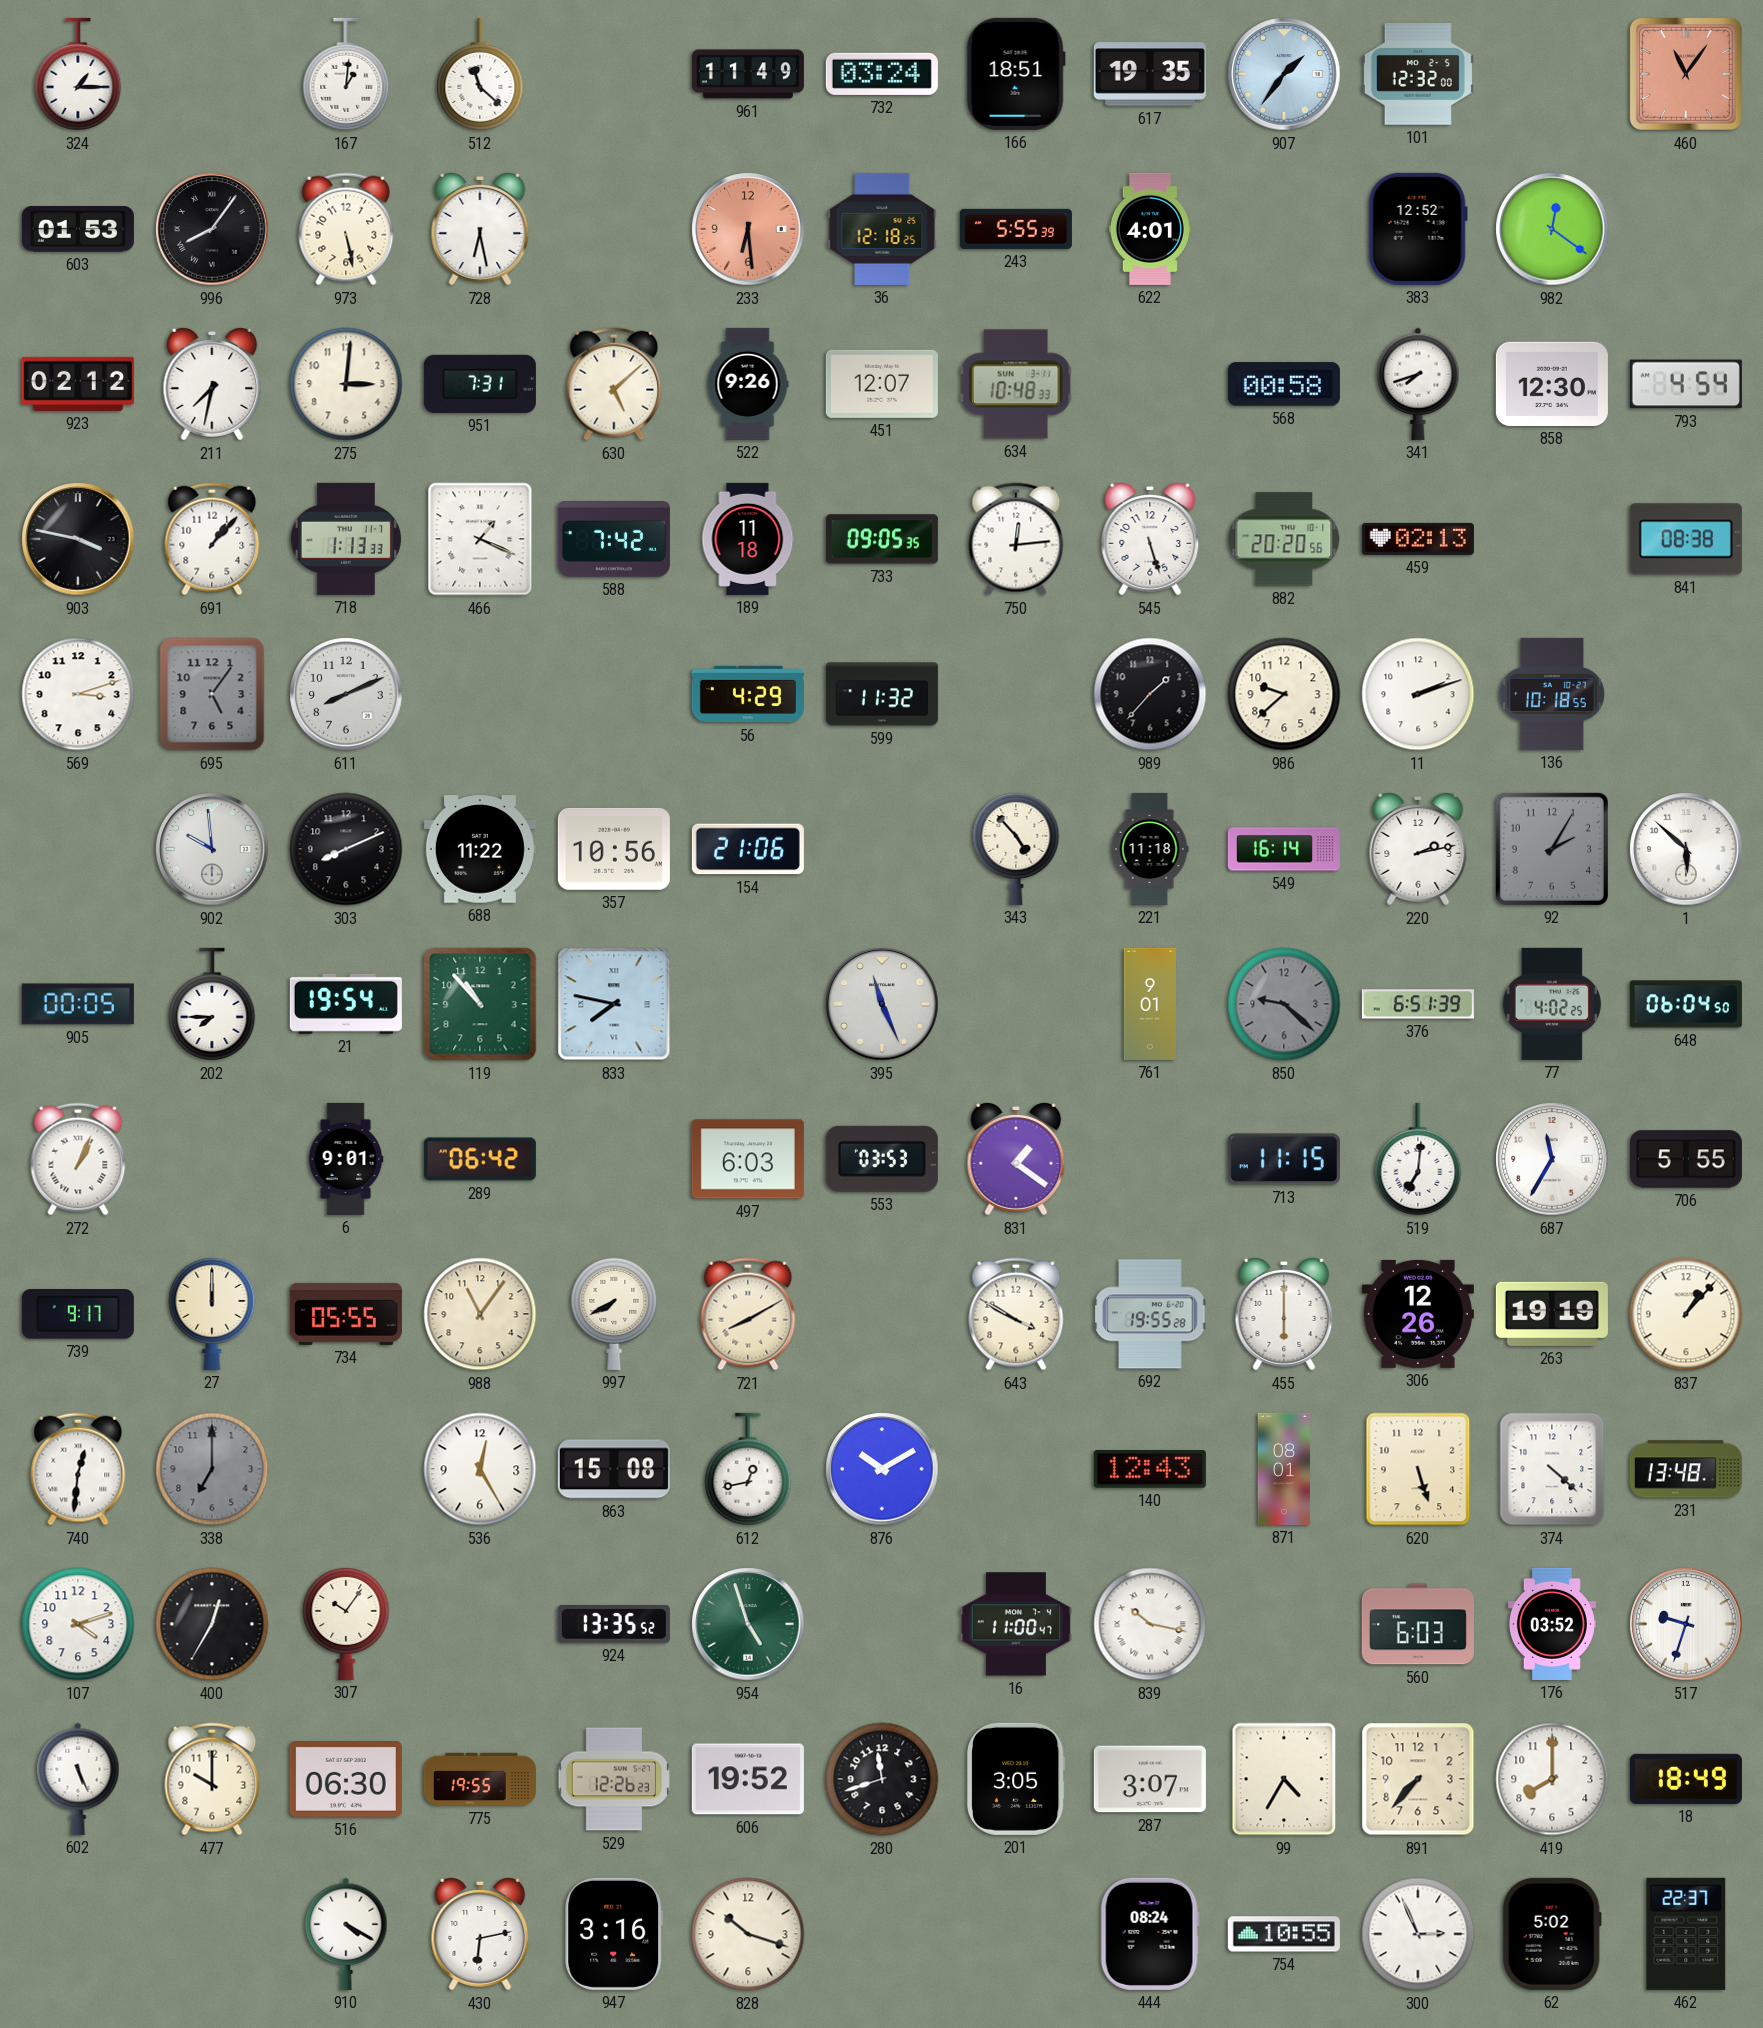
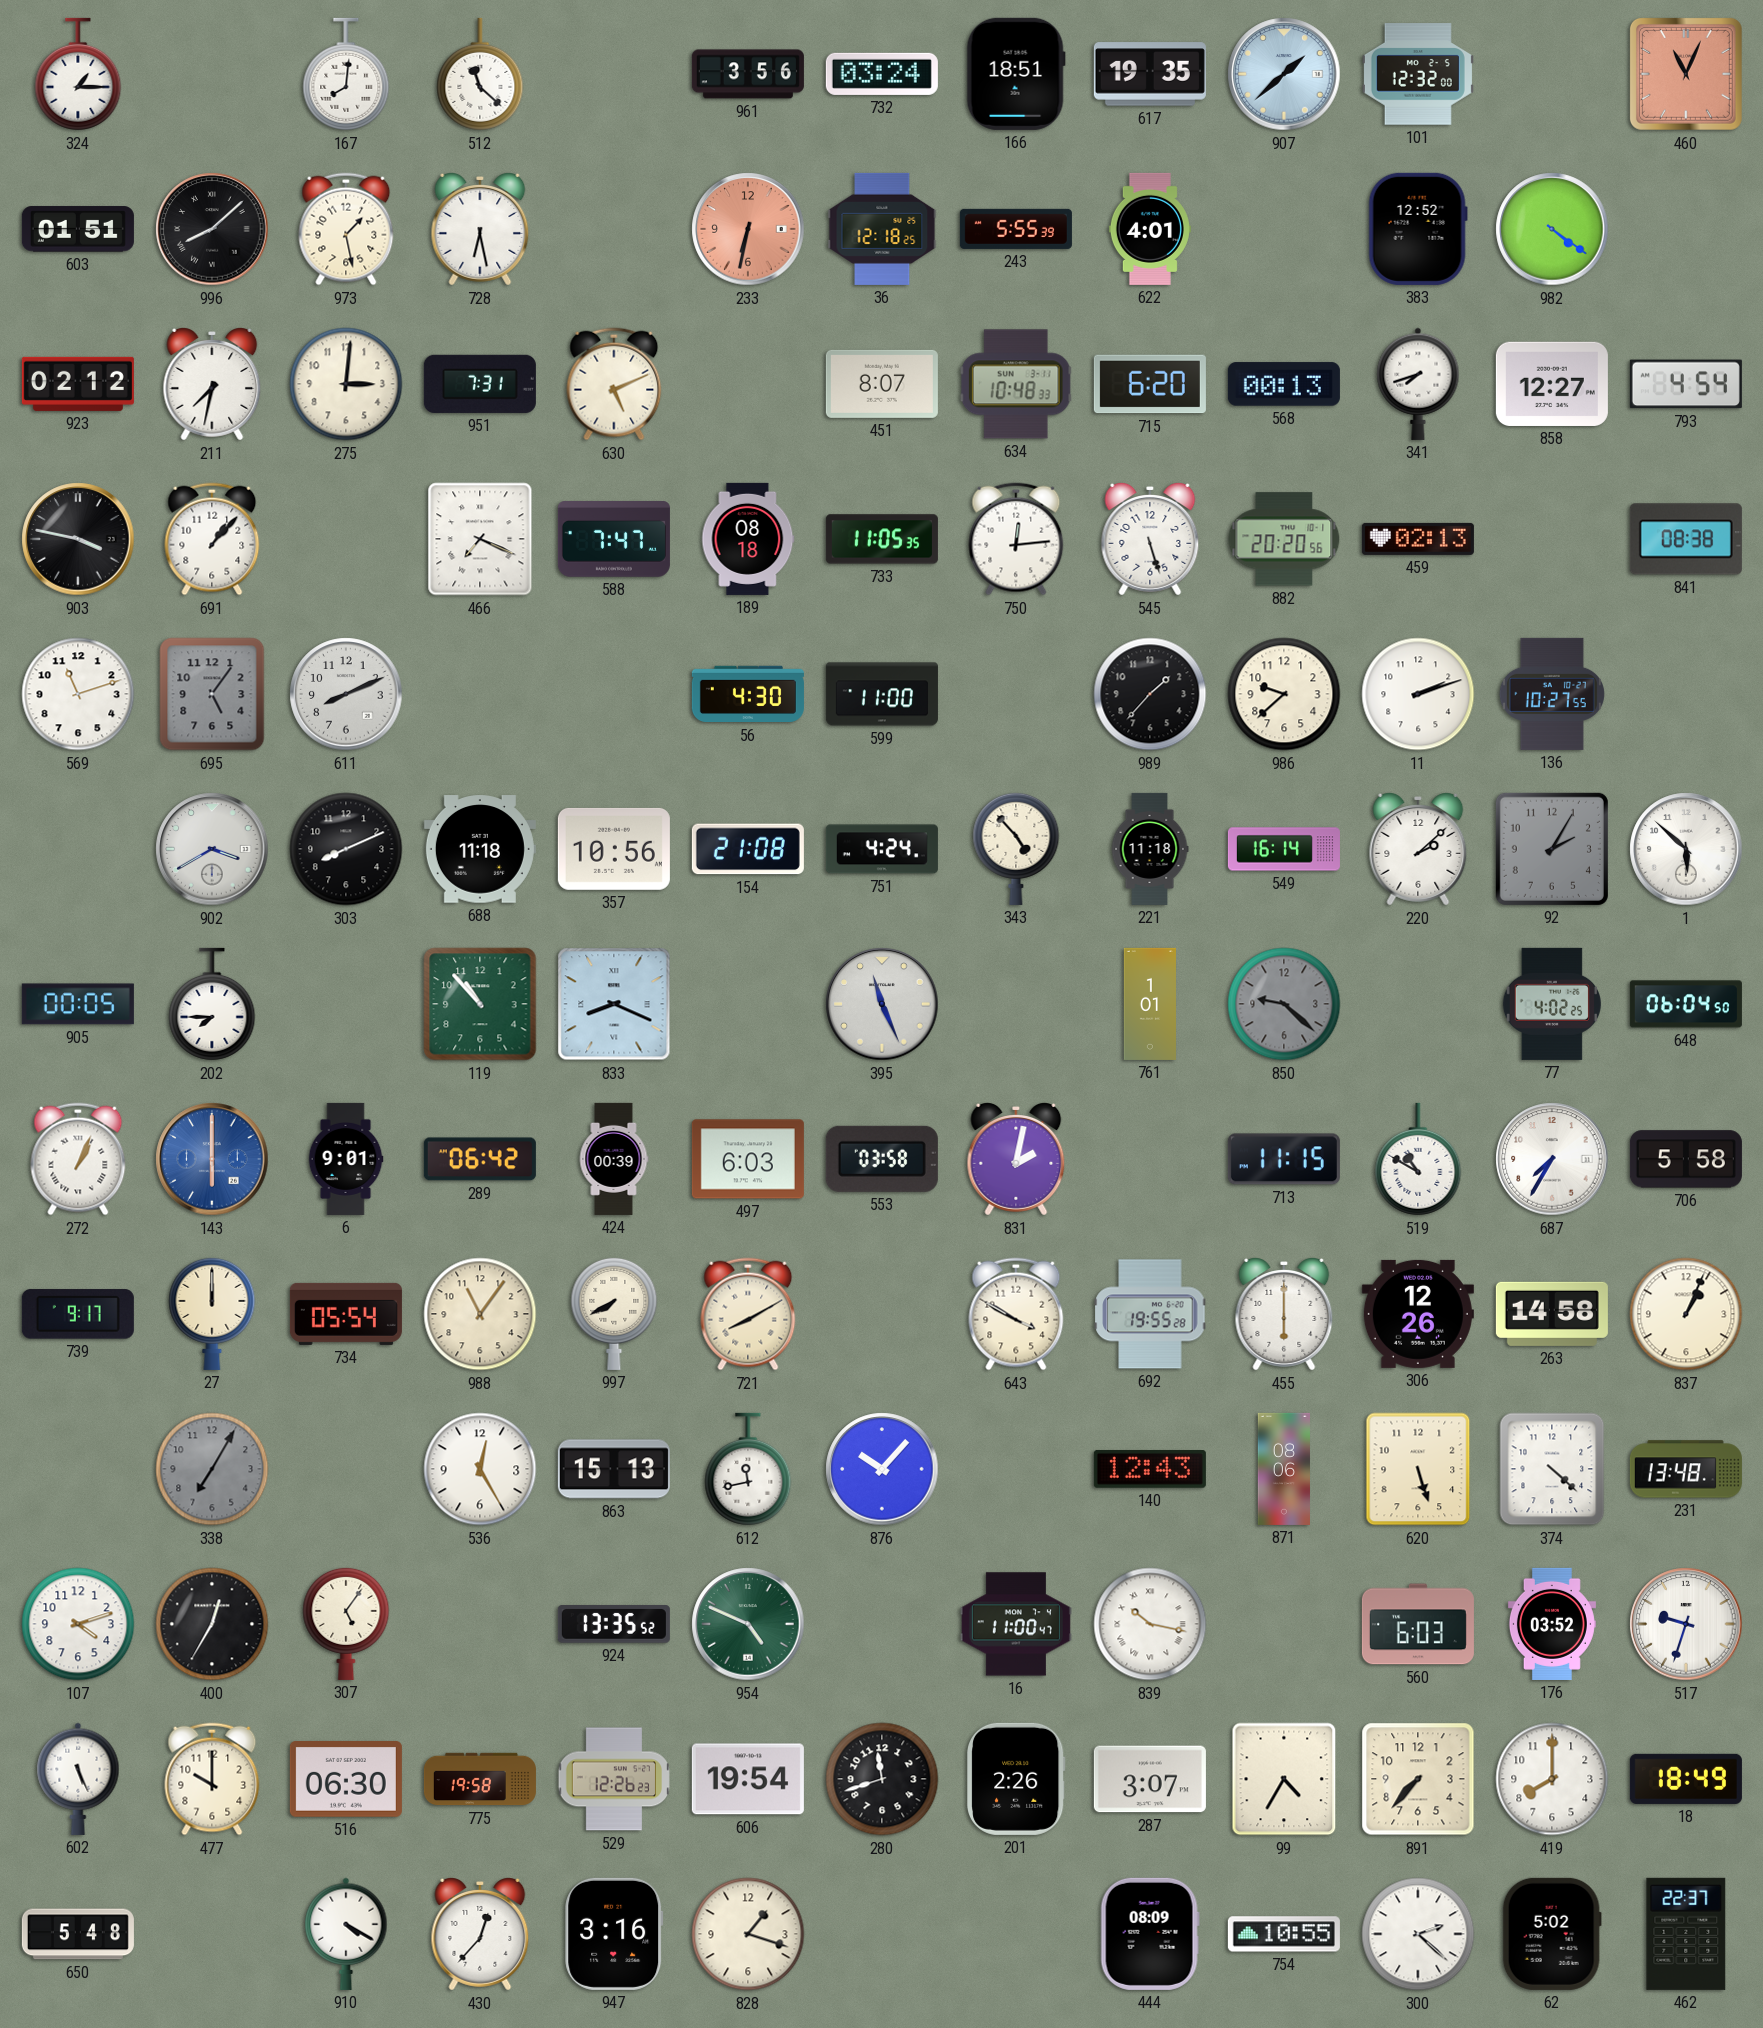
167: 1:01 -> 8:01
961: 11:49 -> 3:56
907: 1:36 -> 1:38
460: 11:06 -> 11:04
603: 01:53 -> 01:51
996: 8:06 -> 8:08
973: 5:28 -> 1:28
233: 6:29 -> 6:32
982: 12:21 -> 4:21
630: 5:08 -> 5:11
522: 9:26 -> none
451: 12:07 -> 8:07
715: none -> 6:20
568: 00:58 -> 00:13
858: 12:30 -> 12:27
718: 1:13 -> none
466: 1:19 -> 7:19
588: 7:42 -> 7:47
189: 11:18 -> 08:18
733: 09:05 -> 11:05
569: 3:12 -> 11:12
56: 4:29 -> 4:30
599: 11:32 -> 11:00
136: 10:18 -> 10:27
902: 9:59 -> 3:40
688: 11:22 -> 11:18
154: 21:06 -> 21:08
751: none -> 4:24
220: 2:13 -> 2:08
21: 19:54 -> none
833: 7:47 -> 8:19
761: 9:01 -> 1:01
376: 6:51 -> none
143: none -> 6:00
424: none -> 00:39
553: 03:53 -> 03:58
831: 1:21 -> 2:02
519: 7:01 -> 10:50
687: 11:35 -> 7:35
706: 5:55 -> 5:58
734: 05:55 -> 05:54
263: 19:19 -> 14:58
837: 1:07 -> 1:04
740: 12:31 -> none
338: 7:00 -> 7:05
863: 15:08 -> 15:13
612: 12:43 -> 11:43
876: 10:10 -> 10:07
871: 08:01 -> 08:06
307: 10:06 -> 5:06
954: 4:57 -> 4:49
775: 19:55 -> 19:58
606: 19:52 -> 19:54
201: 3:05 -> 2:26
650: none -> 5:48
430: 6:13 -> 12:37
828: 10:18 -> 1:18
444: 08:24 -> 08:09
300: 2:56 -> 2:22
